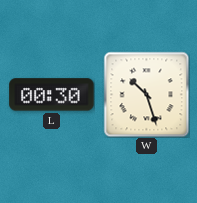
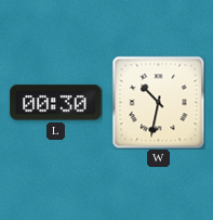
W: 10:27 -> 10:32
